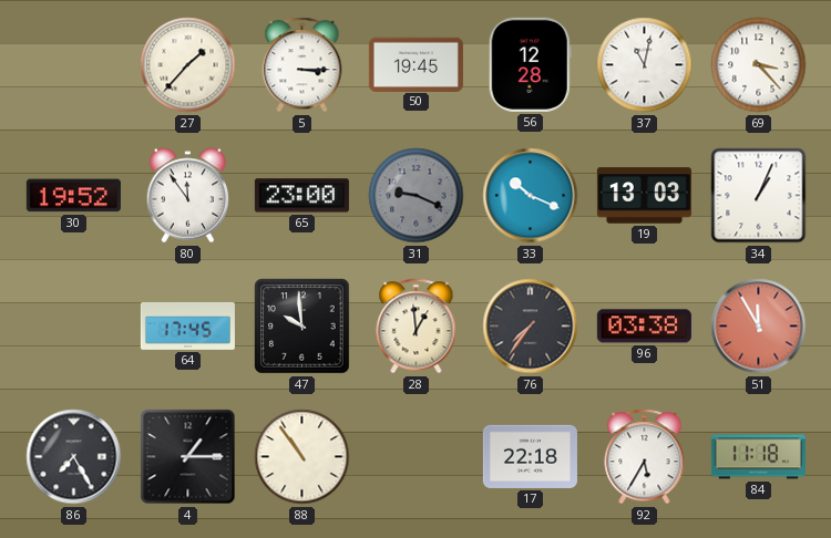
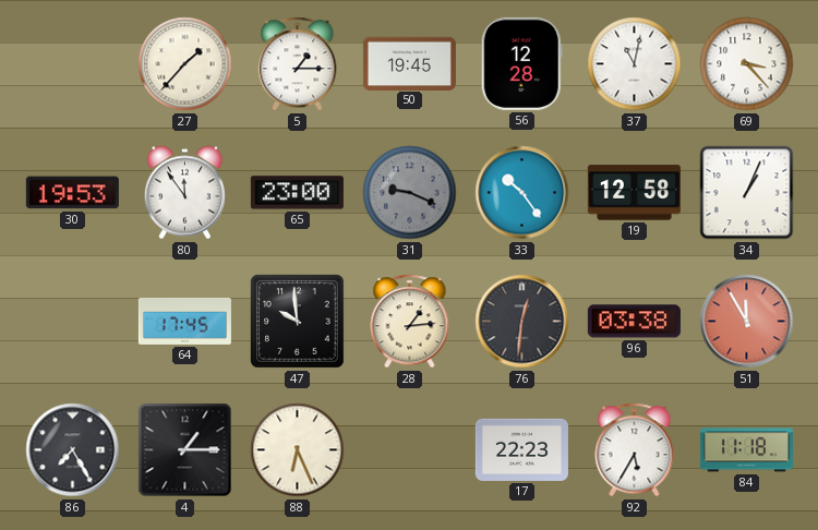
5: 3:15 -> 1:15
30: 19:52 -> 19:53
33: 10:19 -> 10:24
19: 13:03 -> 12:58
28: 12:59 -> 1:14
76: 7:36 -> 12:31
88: 10:54 -> 6:26
17: 22:18 -> 22:23
